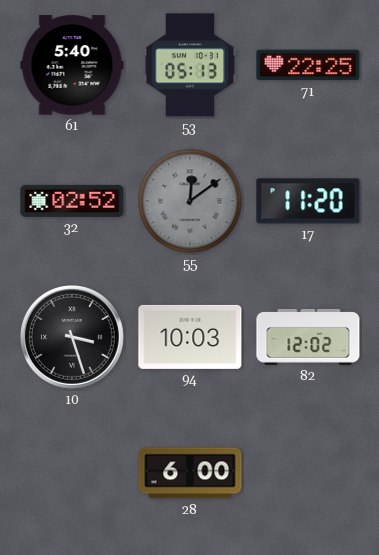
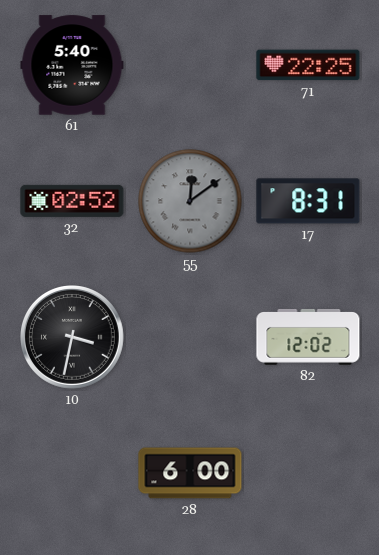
53: 05:13 -> none
17: 11:20 -> 8:31
10: 3:27 -> 3:32
94: 10:03 -> none
